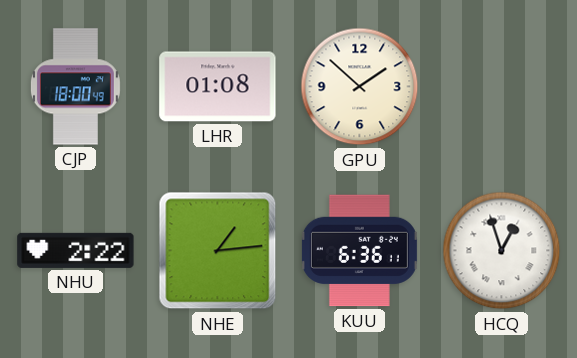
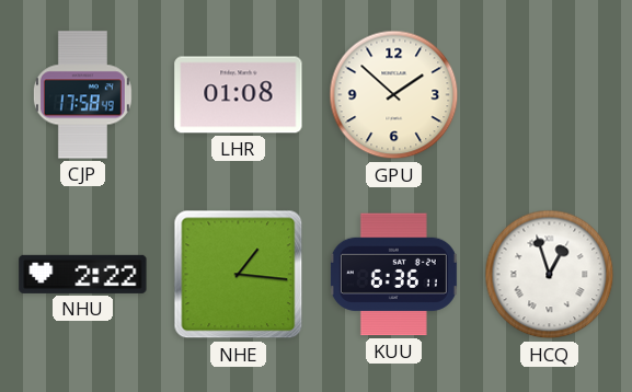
CJP: 18:00 -> 17:58
NHE: 1:14 -> 1:16
